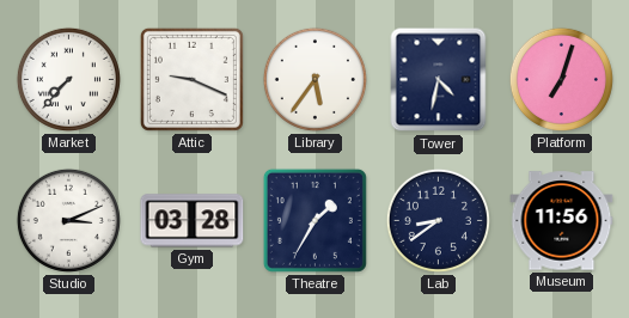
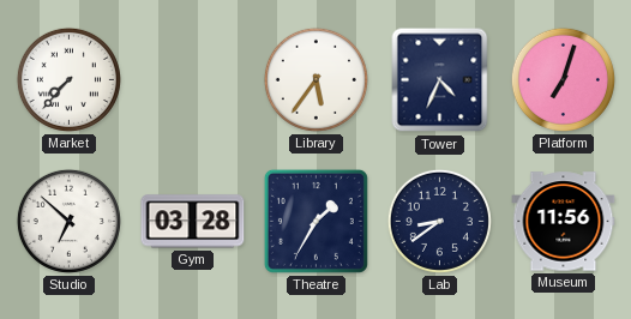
Attic: 9:19 -> none
Tower: 4:32 -> 4:34
Studio: 3:11 -> 6:52
